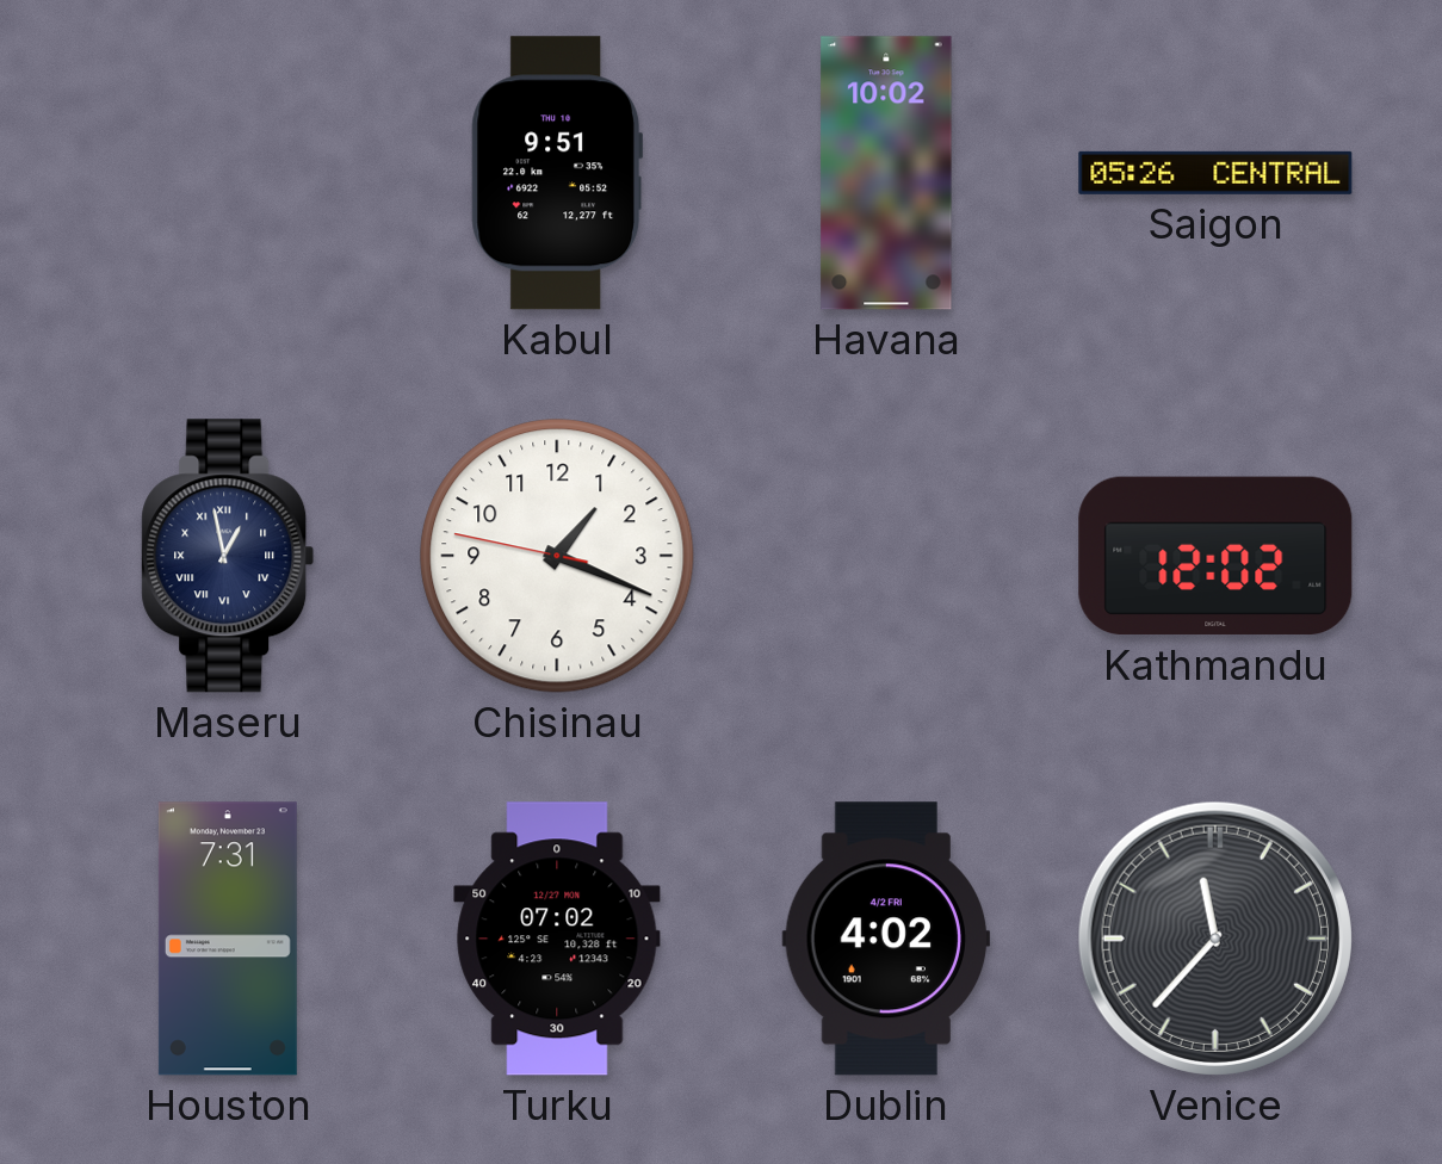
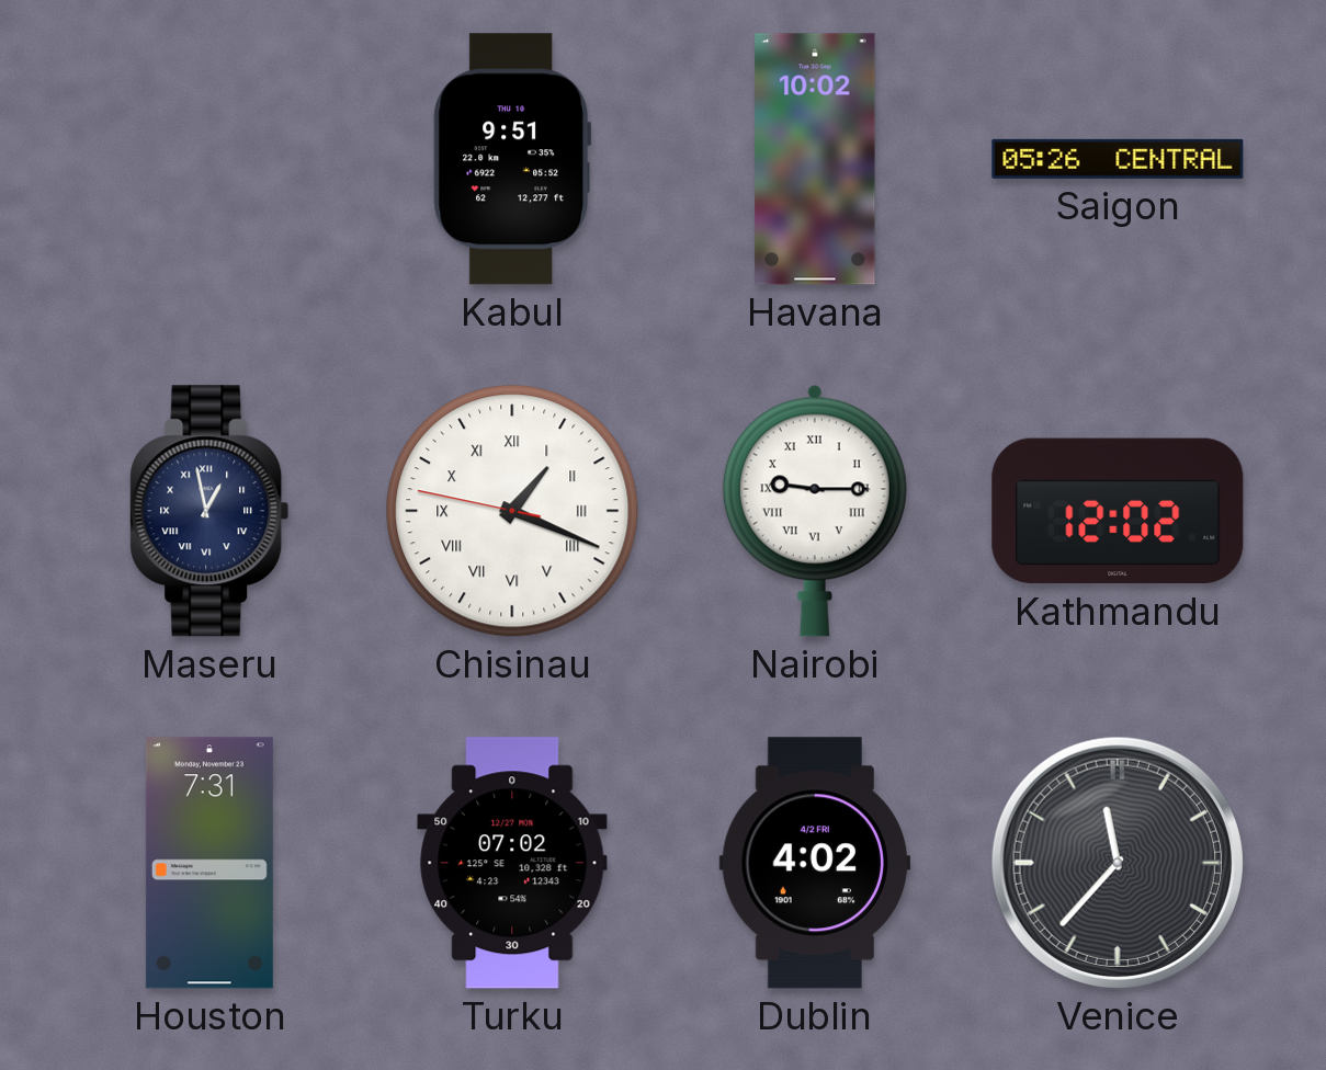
Chisinau numerals: Arabic -> Roman
Nairobi: none -> 9:15
